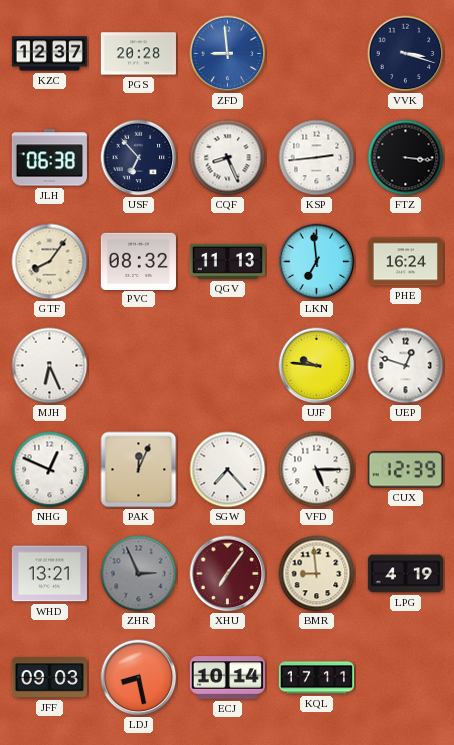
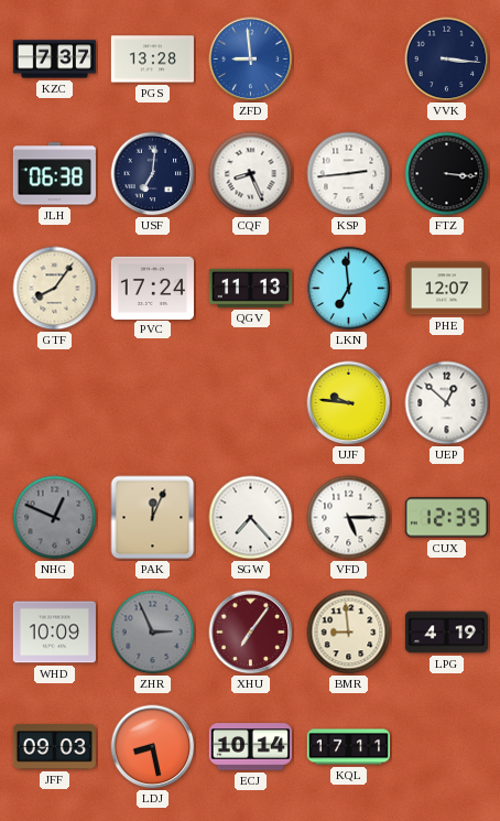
KZC: 12:37 -> 7:37
PGS: 20:28 -> 13:28
VVK: 3:18 -> 3:16
USF: 6:53 -> 7:01
PVC: 08:32 -> 17:24
PHE: 16:24 -> 12:07
MJH: 6:26 -> none
UEP: 12:48 -> 12:52
NHG dial: white -> grey
WHD: 13:21 -> 10:09
